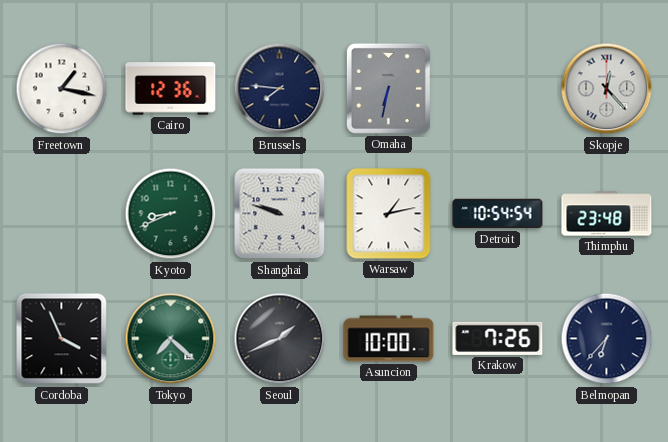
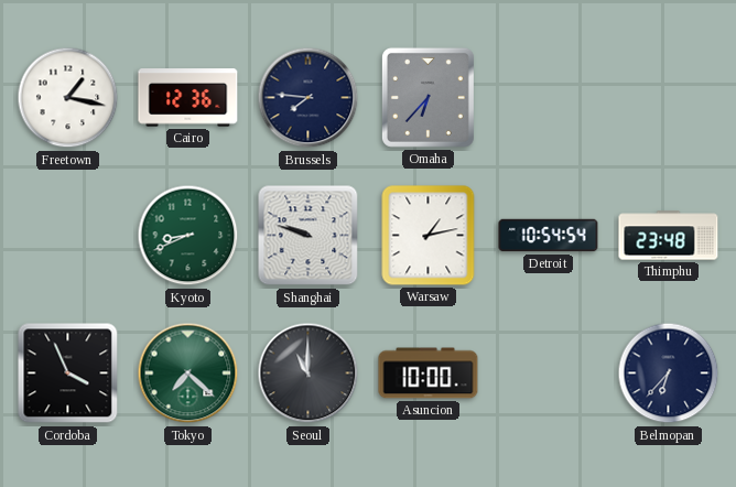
Omaha: 6:32 -> 6:37
Skopje: 12:23 -> none
Seoul: 1:41 -> 11:00
Krakow: 7:26 -> none
